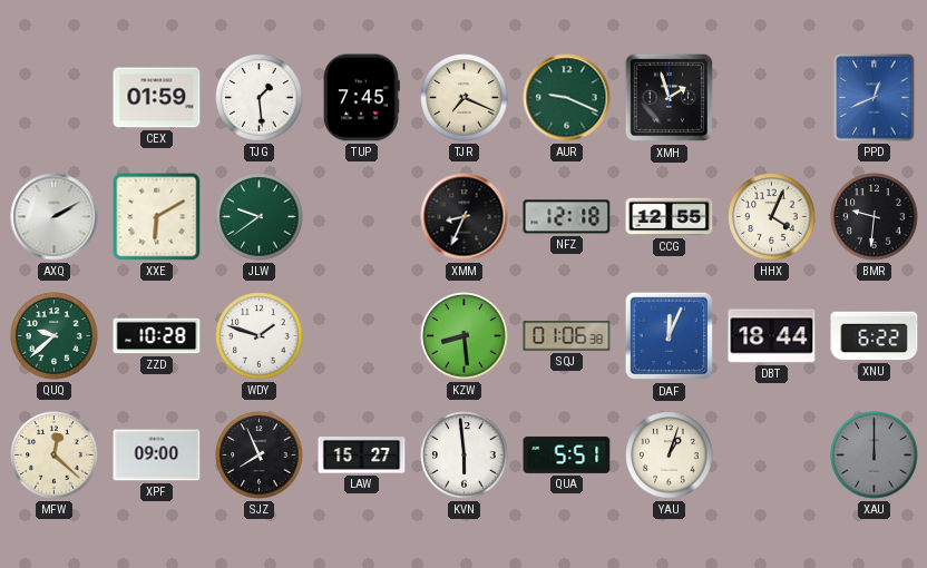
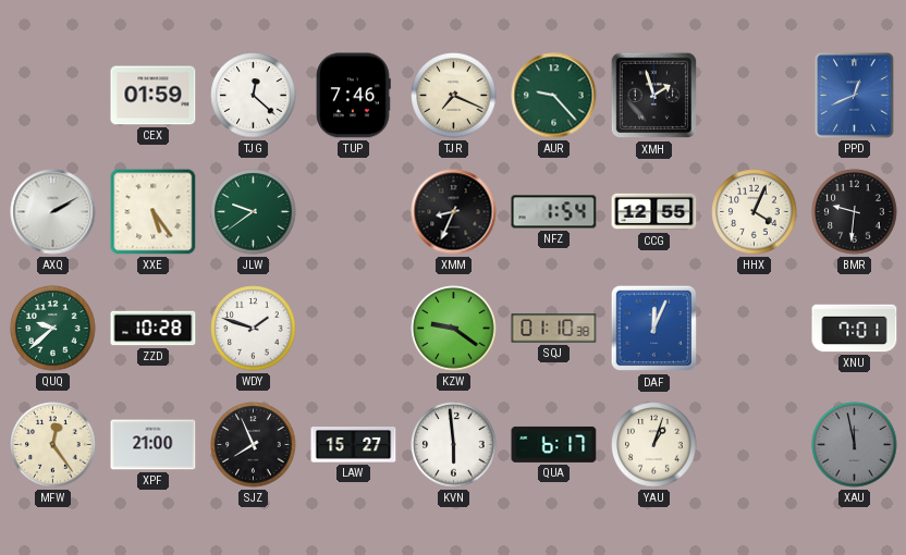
TJG: 1:29 -> 12:22
TUP: 7:45 -> 7:46
AUR: 9:19 -> 9:23
XXE: 6:10 -> 5:24
NFZ: 12:18 -> 1:54
KZW: 8:29 -> 9:21
SQJ: 01:06 -> 01:10
DBT: 18:44 -> none
XNU: 6:22 -> 7:01
MFW: 12:22 -> 12:24
XPF: 09:00 -> 21:00
QUA: 5:51 -> 6:17
XAU: 12:00 -> 11:58
